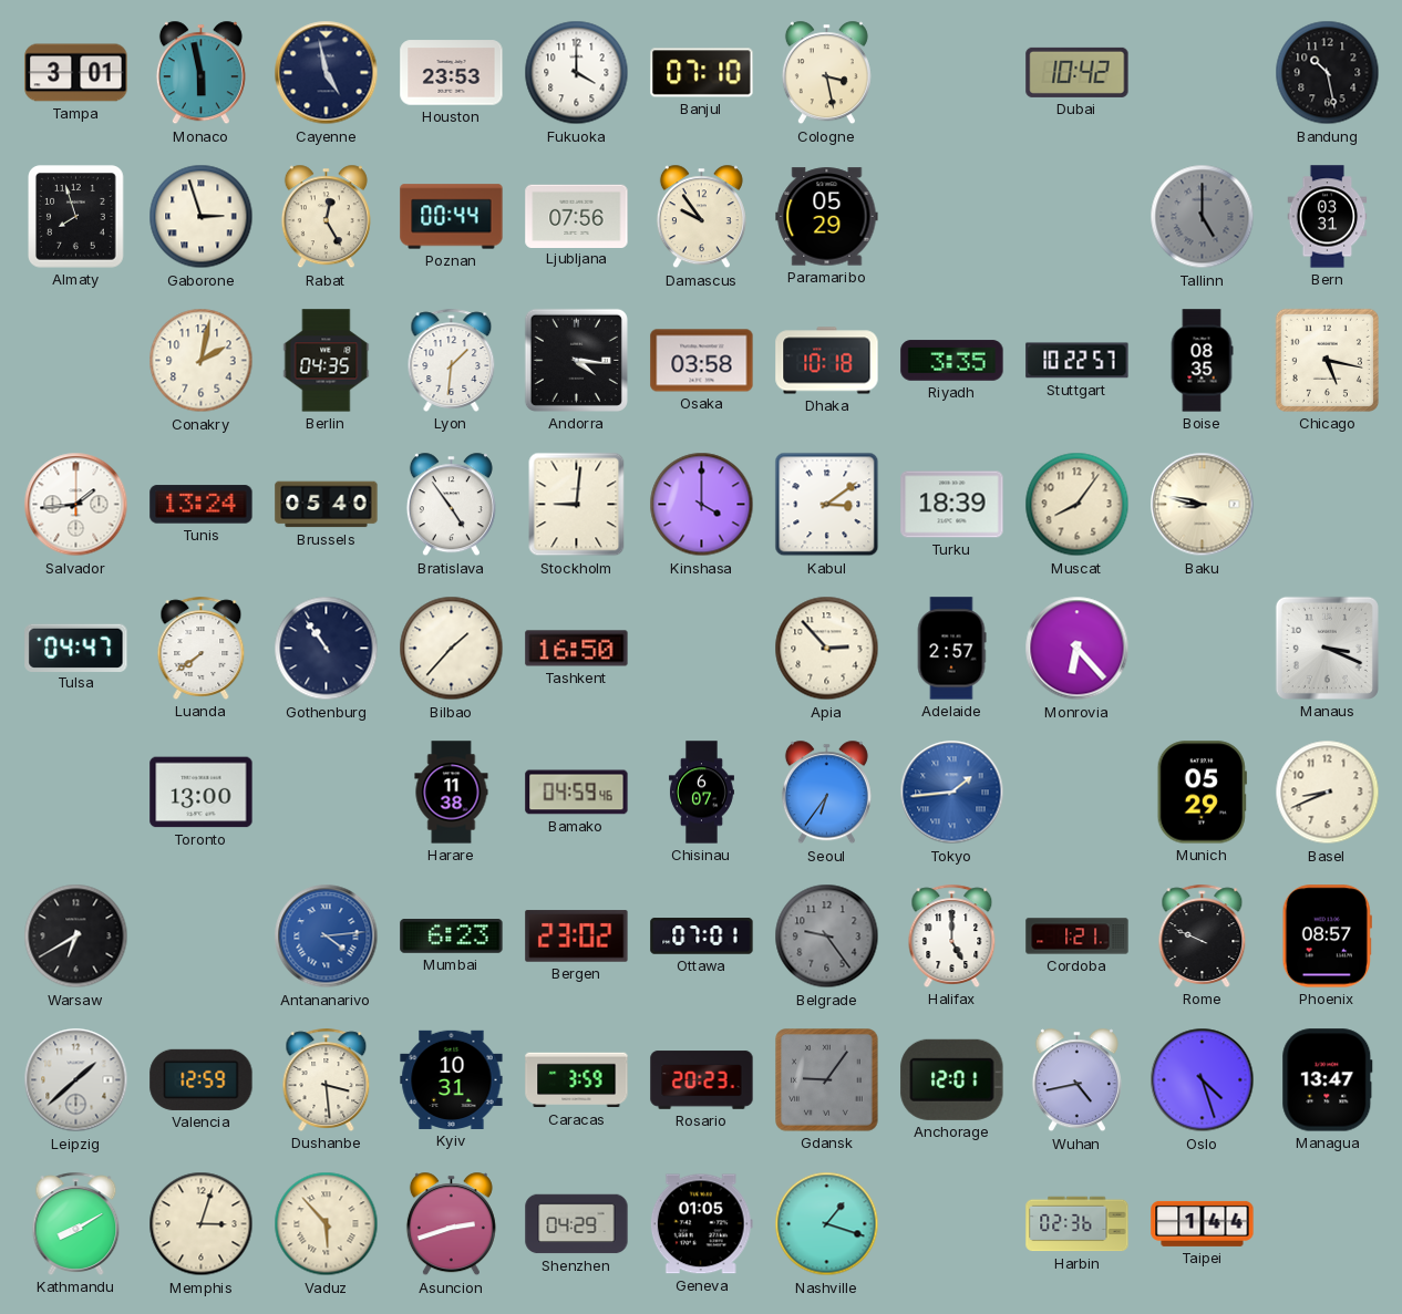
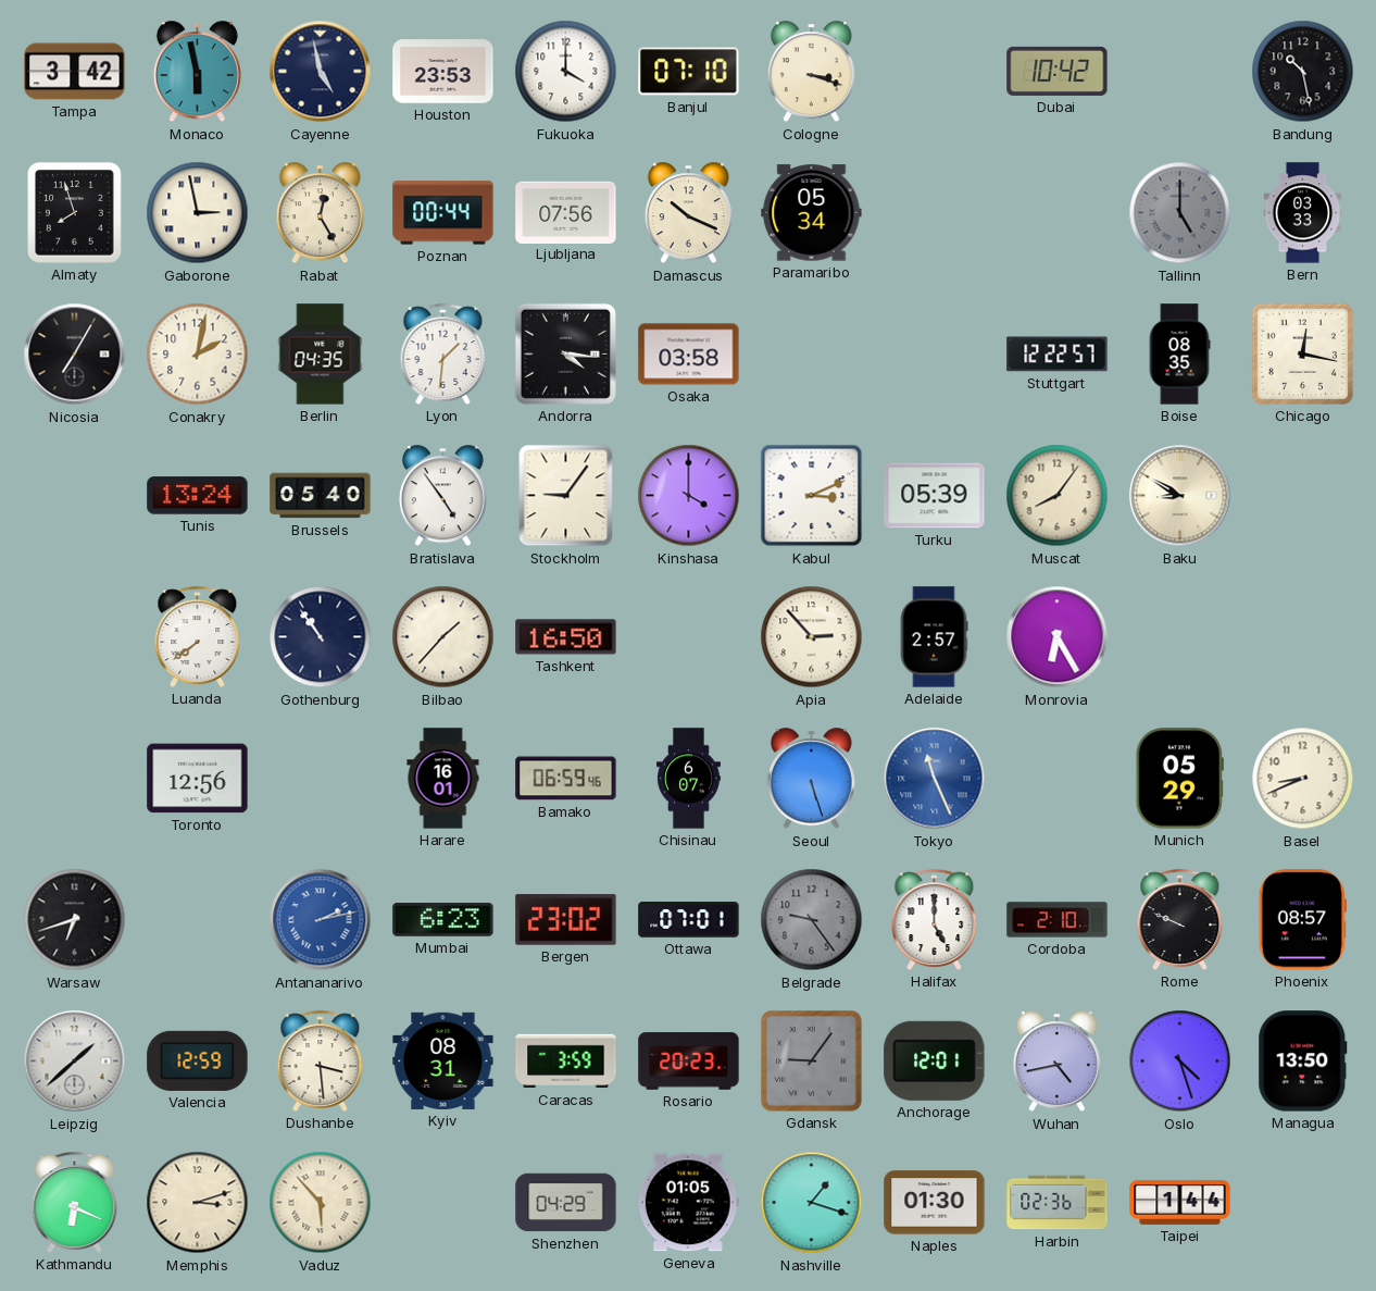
Tampa: 3:01 -> 3:42
Cologne: 3:28 -> 3:18
Gaborone: 2:57 -> 2:58
Damascus: 9:54 -> 10:19
Paramaribo: 05:29 -> 05:34
Bern: 03:31 -> 03:33
Nicosia: none -> 7:05
Dhaka: 10:18 -> none
Riyadh: 3:35 -> none
Stuttgart: 10:22 -> 12:22
Chicago: 5:17 -> 12:17
Salvador: 1:44 -> none
Stockholm: 9:01 -> 9:06
Kabul: 3:09 -> 3:11
Turku: 18:39 -> 05:39
Baku: 8:47 -> 8:50
Tulsa: 04:47 -> none
Monrovia: 6:23 -> 6:25
Manaus: 3:19 -> none
Toronto: 13:00 -> 12:56
Harare: 11:38 -> 16:01
Bamako: 04:59 -> 06:59
Seoul: 6:36 -> 5:27
Tokyo: 1:44 -> 11:26
Warsaw: 6:40 -> 6:42
Antananarivo: 4:14 -> 2:13
Cordoba: 1:21 -> 2:10
Kyiv: 10:31 -> 08:31
Managua: 13:47 -> 13:50
Kathmandu: 8:10 -> 6:19
Memphis: 3:03 -> 3:12
Asuncion: 2:42 -> none
Naples: none -> 01:30
